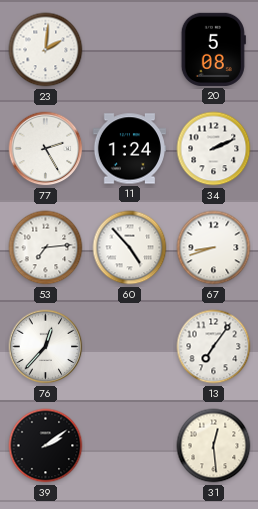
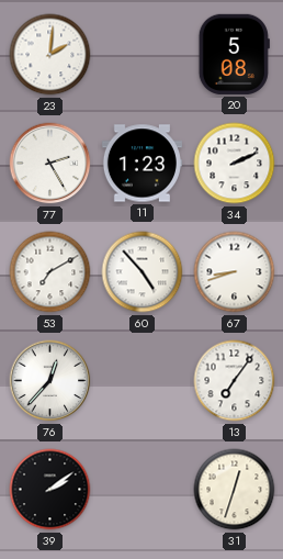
11: 1:24 -> 1:23
53: 7:14 -> 7:10
31: 12:29 -> 12:33
